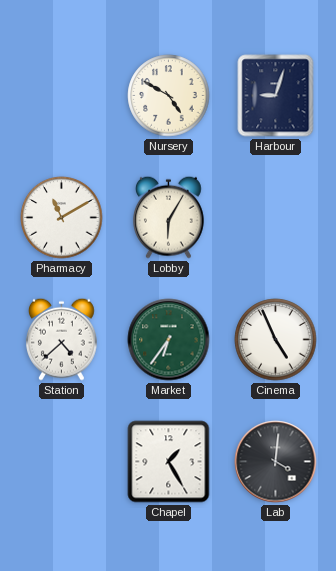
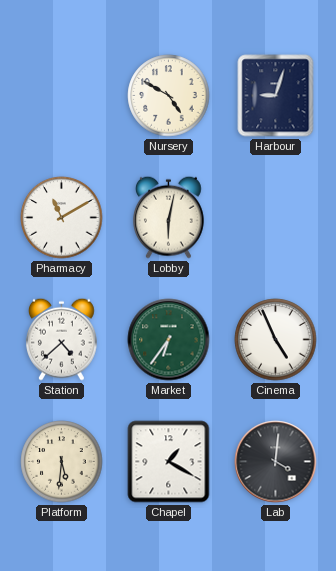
Lobby: 6:05 -> 6:02
Platform: none -> 5:31
Chapel: 1:25 -> 1:20
